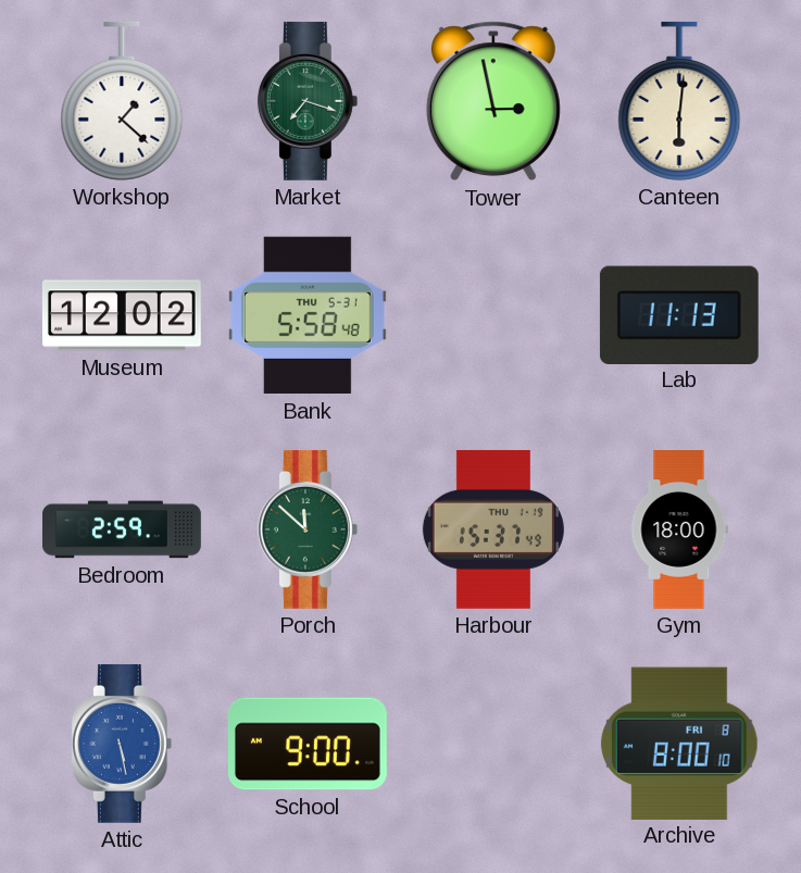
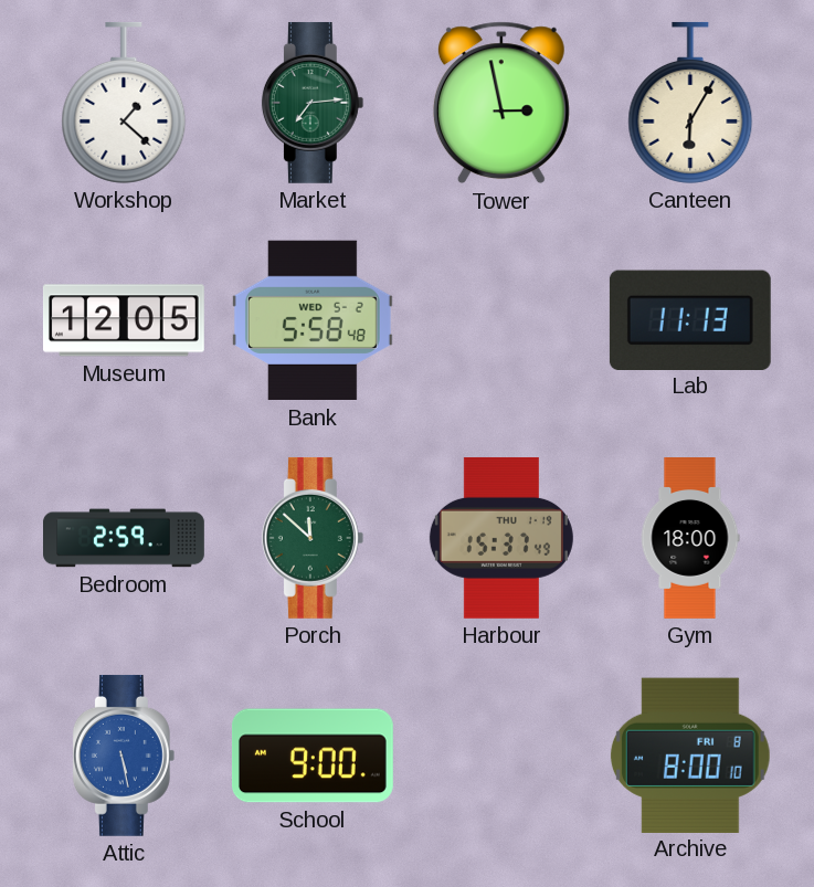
Market: 7:18 -> 7:14
Canteen: 6:01 -> 6:05
Museum: 12:02 -> 12:05
Bank date: THU 5-31 -> WED 5-2
